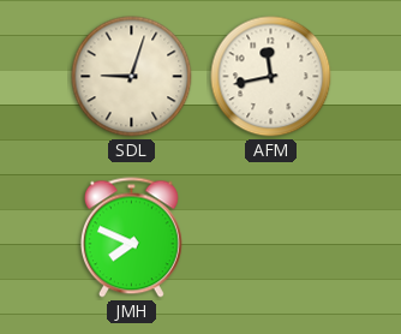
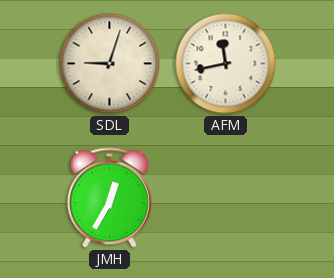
JMH: 7:49 -> 12:35
